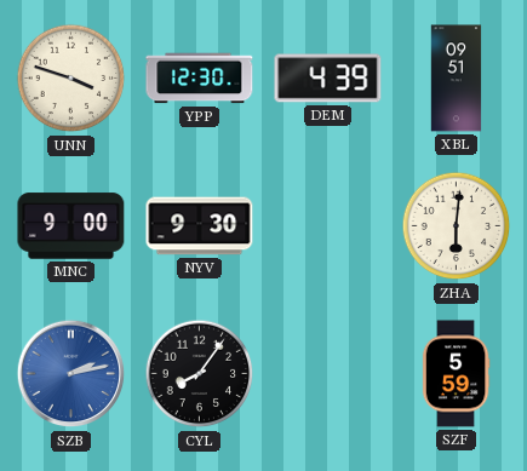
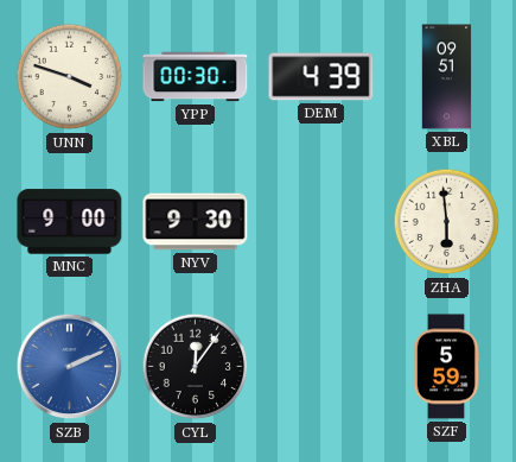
YPP: 12:30 -> 00:30
ZHA: 6:01 -> 5:59
SZB: 2:13 -> 2:11
CYL: 8:06 -> 12:06
